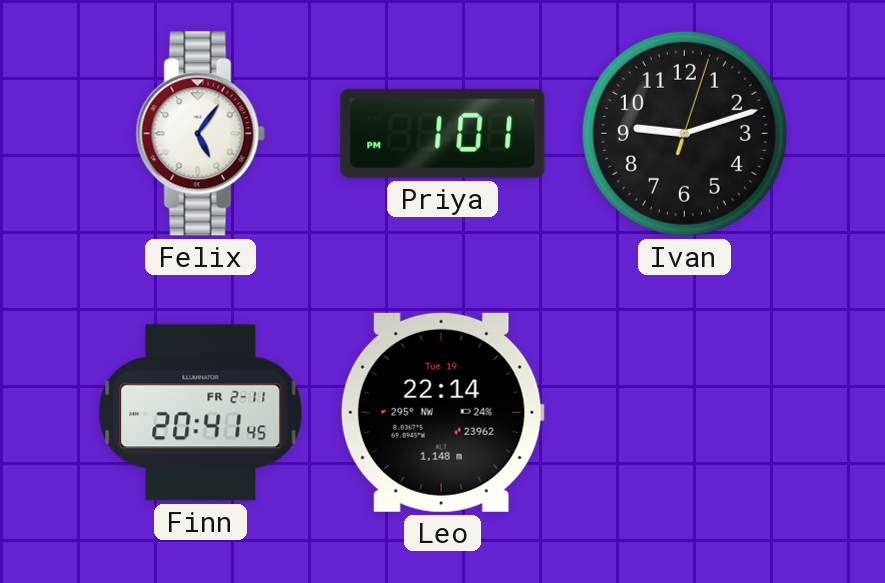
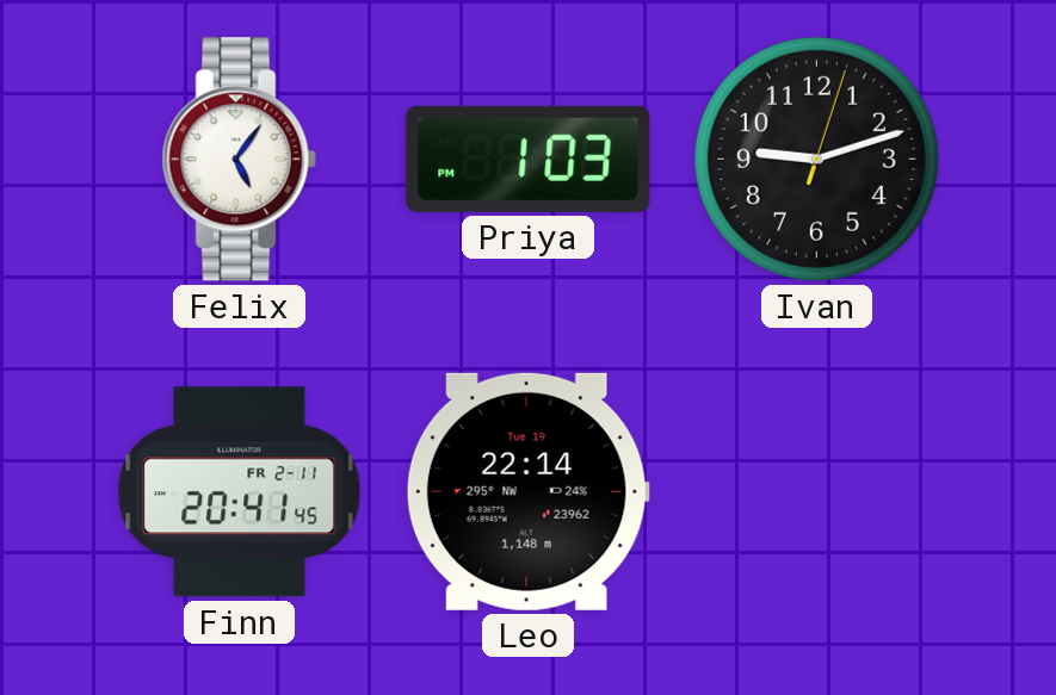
Priya: 1:01 -> 1:03
